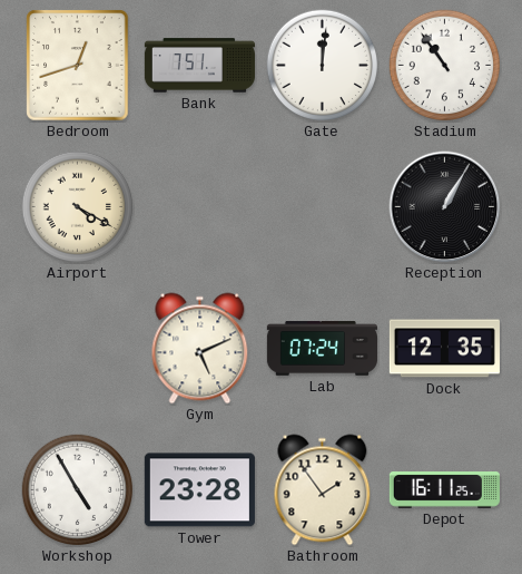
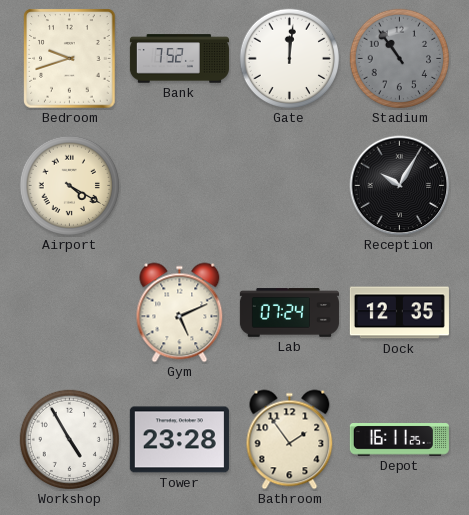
Bedroom: 12:42 -> 9:42
Bank: 7:51 -> 7:52
Stadium dial: white -> grey
Reception: 1:05 -> 10:05
